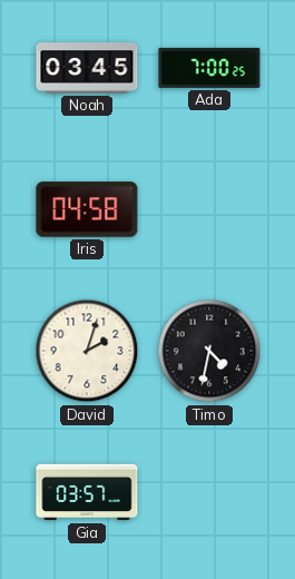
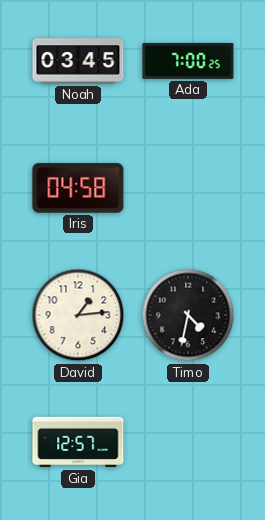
David: 2:03 -> 1:14
Gia: 03:57 -> 12:57
